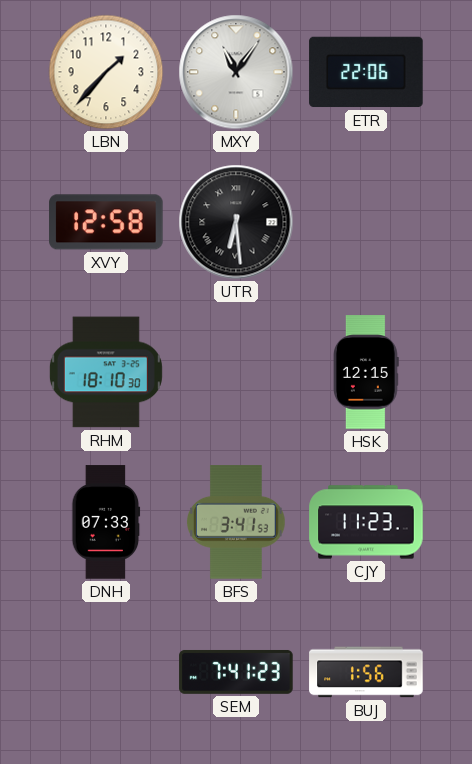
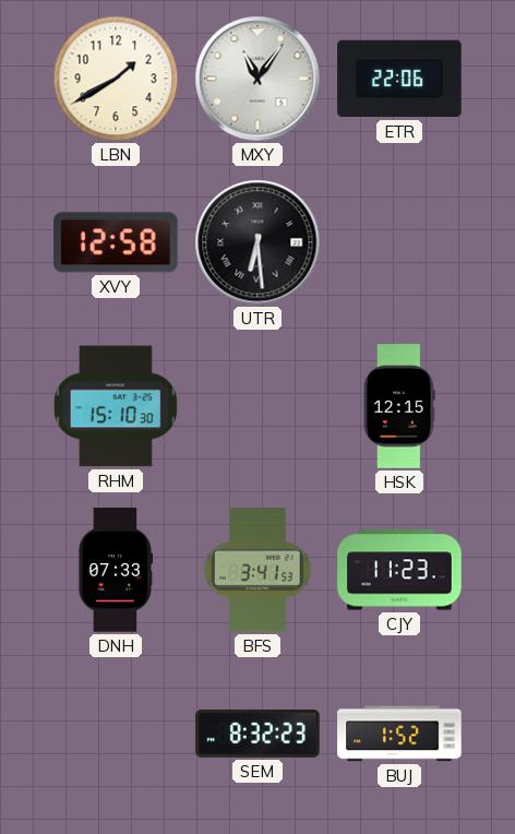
LBN: 1:37 -> 1:40
RHM: 18:10 -> 15:10
SEM: 7:41 -> 8:32
BUJ: 1:56 -> 1:52
